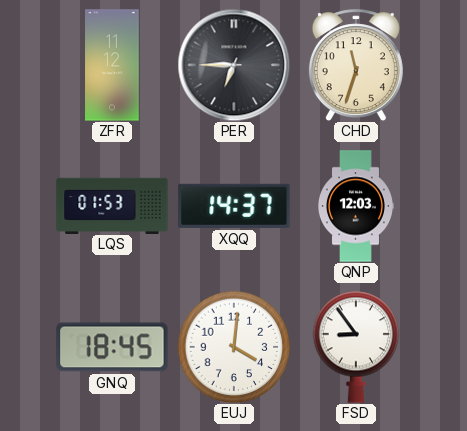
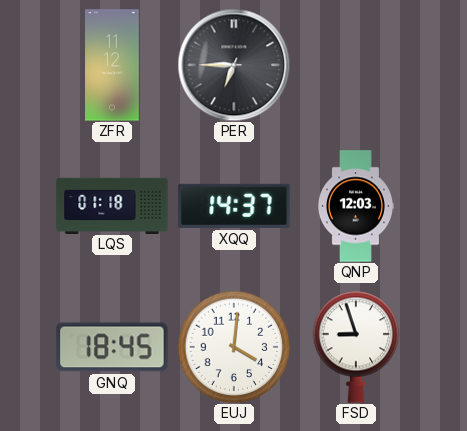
CHD: 11:33 -> none
LQS: 01:53 -> 01:18
FSD: 8:54 -> 8:57
